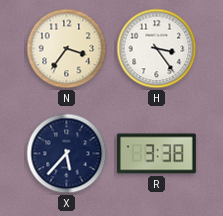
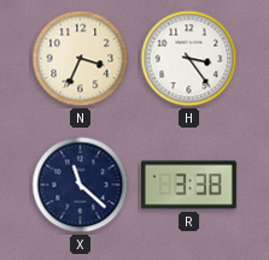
N: 3:36 -> 3:34
X: 5:37 -> 11:22
